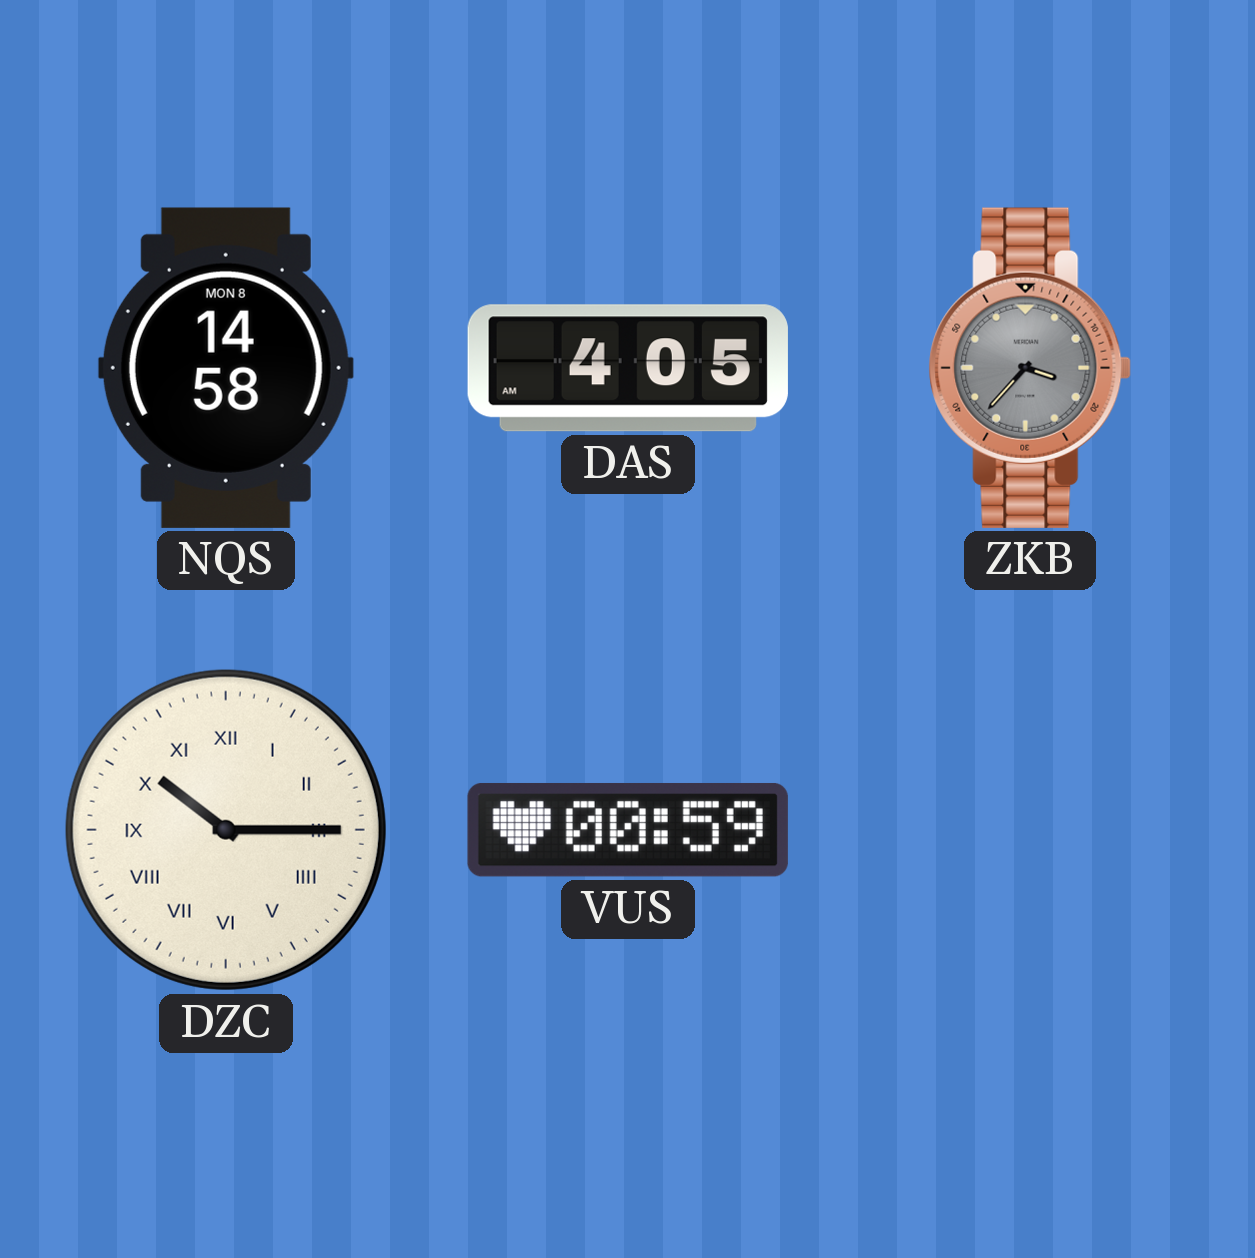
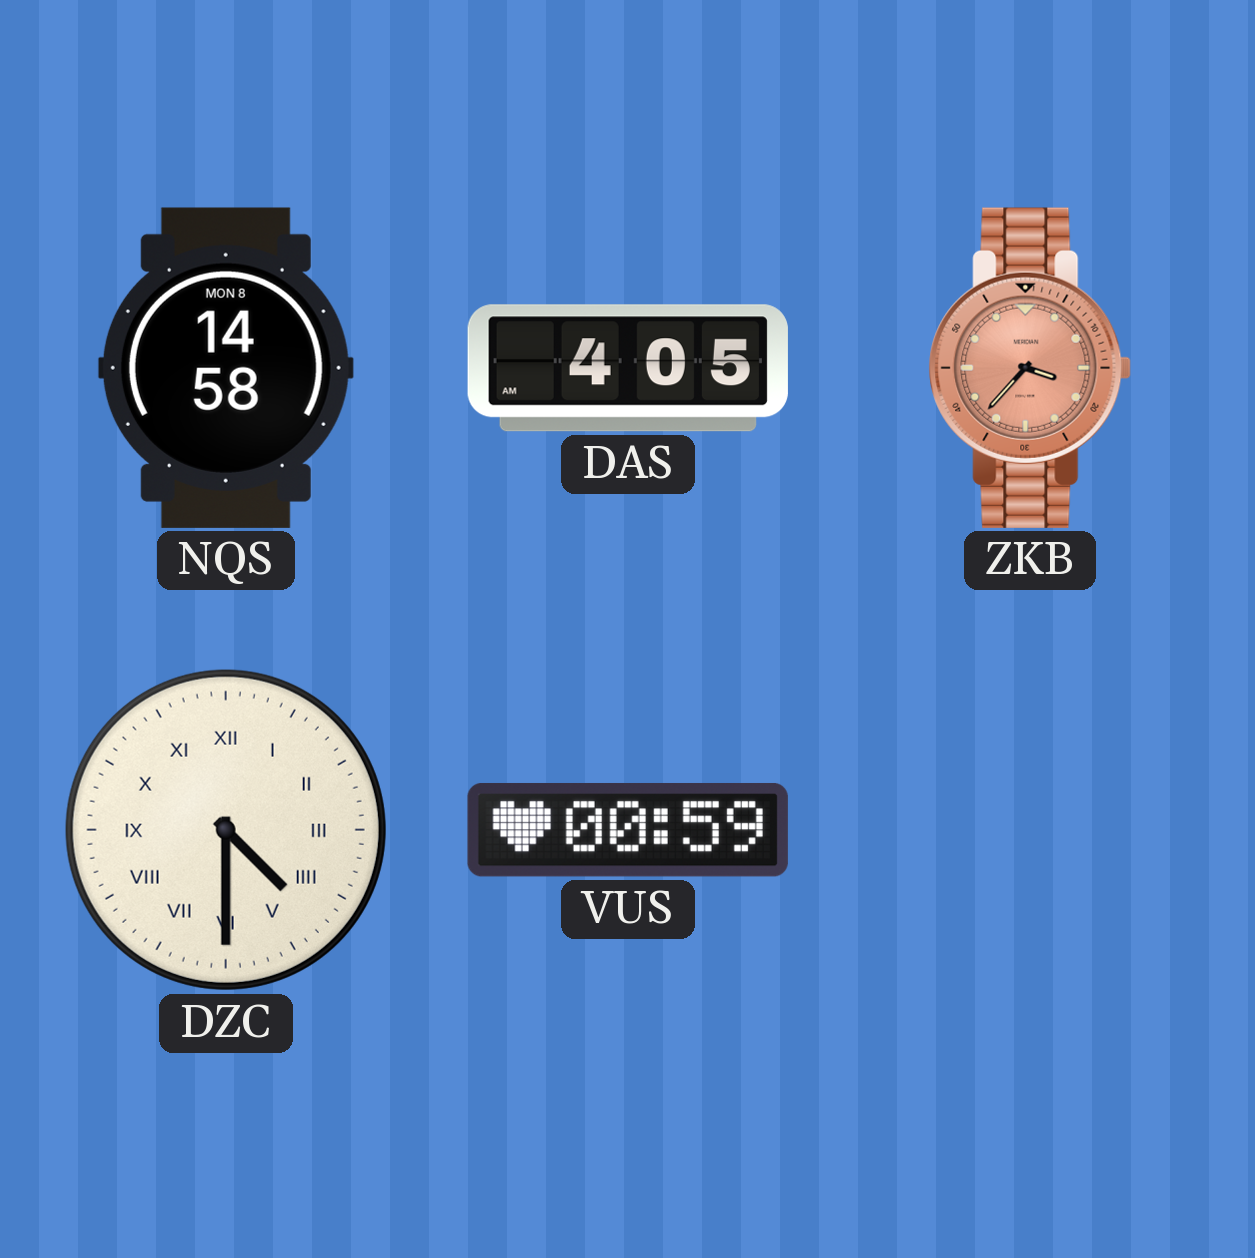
ZKB dial: grey -> salmon
DZC: 10:15 -> 4:30
